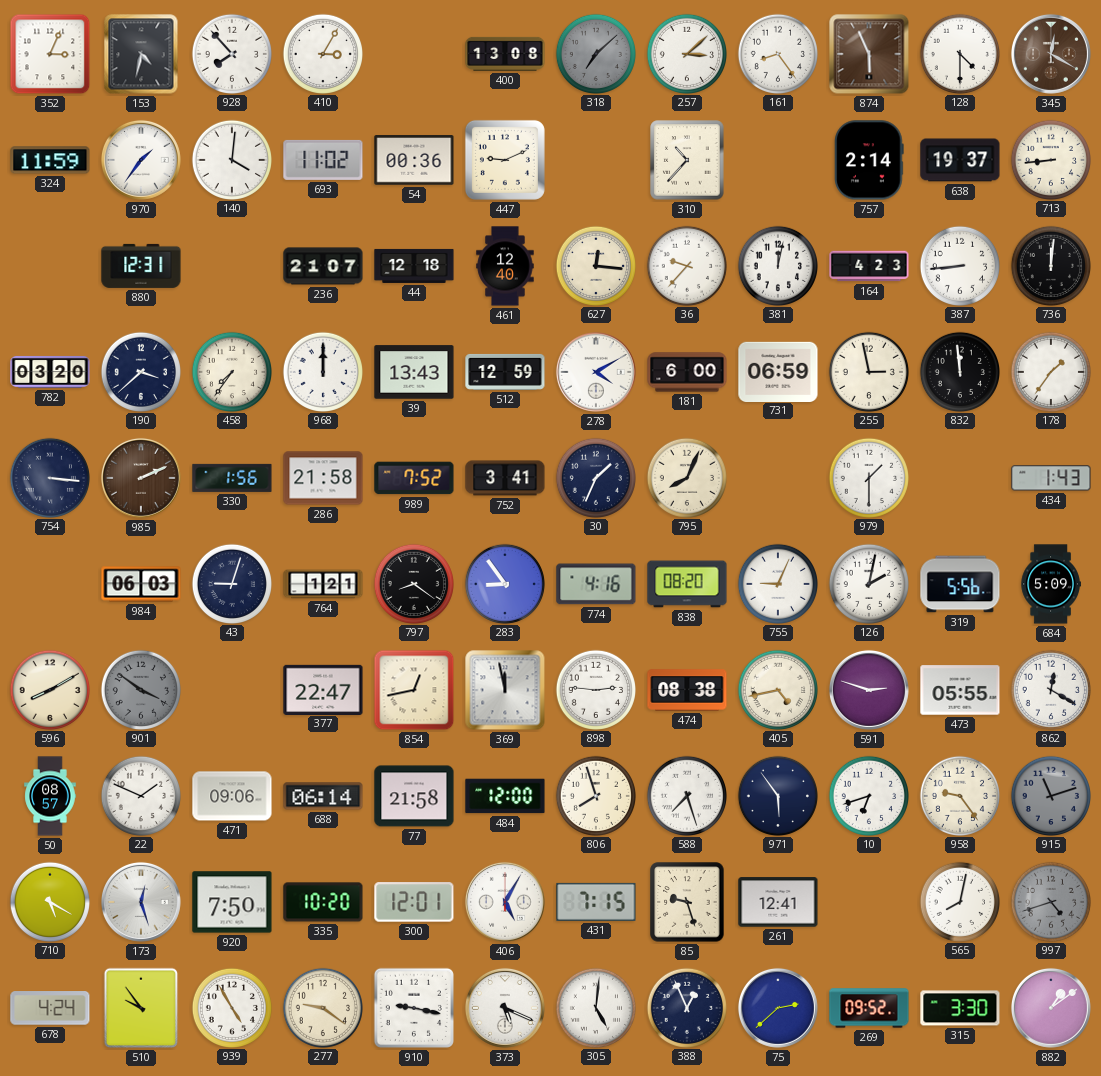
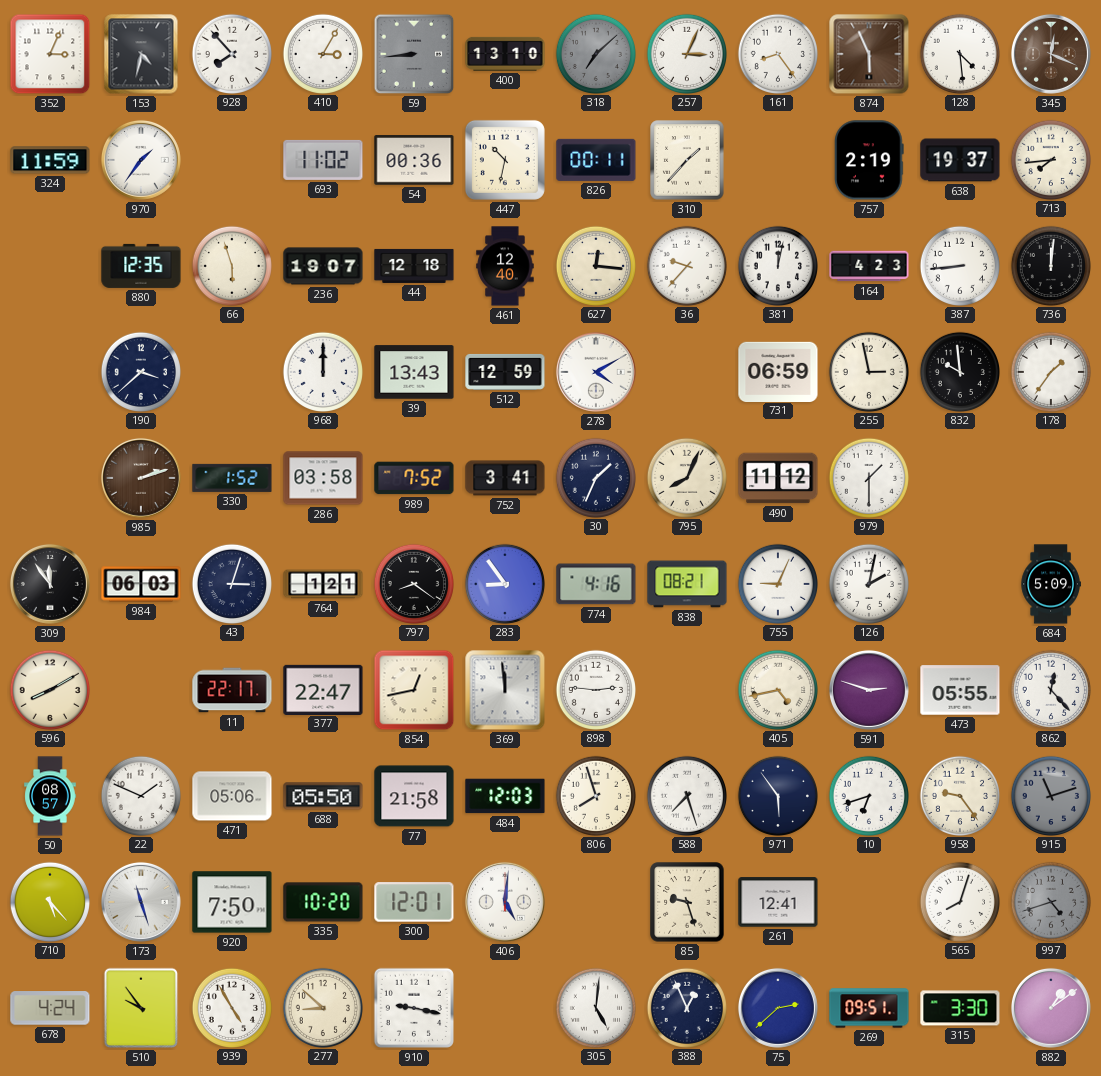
59: none -> 8:44
400: 13:08 -> 13:10
257: 3:08 -> 3:04
128: 4:30 -> 4:29
345: 12:20 -> 12:19
140: 4:01 -> none
447: 9:11 -> 10:32
826: none -> 00:11
310: 10:37 -> 1:37
757: 2:14 -> 2:19
713: 8:44 -> 7:44
880: 12:31 -> 12:35
66: none -> 5:57
236: 21:07 -> 19:07
782: 03:20 -> none
458: 7:36 -> none
181: 6:00 -> none
832: 11:59 -> 9:59
754: 3:16 -> none
985: 2:11 -> 2:12
330: 1:56 -> 1:52
286: 21:58 -> 03:58
490: none -> 11:12
434: 1:43 -> none
309: none -> 11:54
43: 9:03 -> 3:03
838: 08:20 -> 08:21
319: 5:56 -> none
901: 3:51 -> none
11: none -> 22:17
369: 11:58 -> 11:59
474: 08:38 -> none
862: 12:20 -> 12:23
471: 09:06 -> 05:06
688: 06:14 -> 05:50
484: 12:00 -> 12:03
710: 5:20 -> 5:23
173: 12:27 -> 11:27
406: 5:05 -> 5:01
431: 7:15 -> none
565: 8:02 -> 8:03
277: 9:21 -> 8:52
373: 5:19 -> none
269: 09:52 -> 09:51
